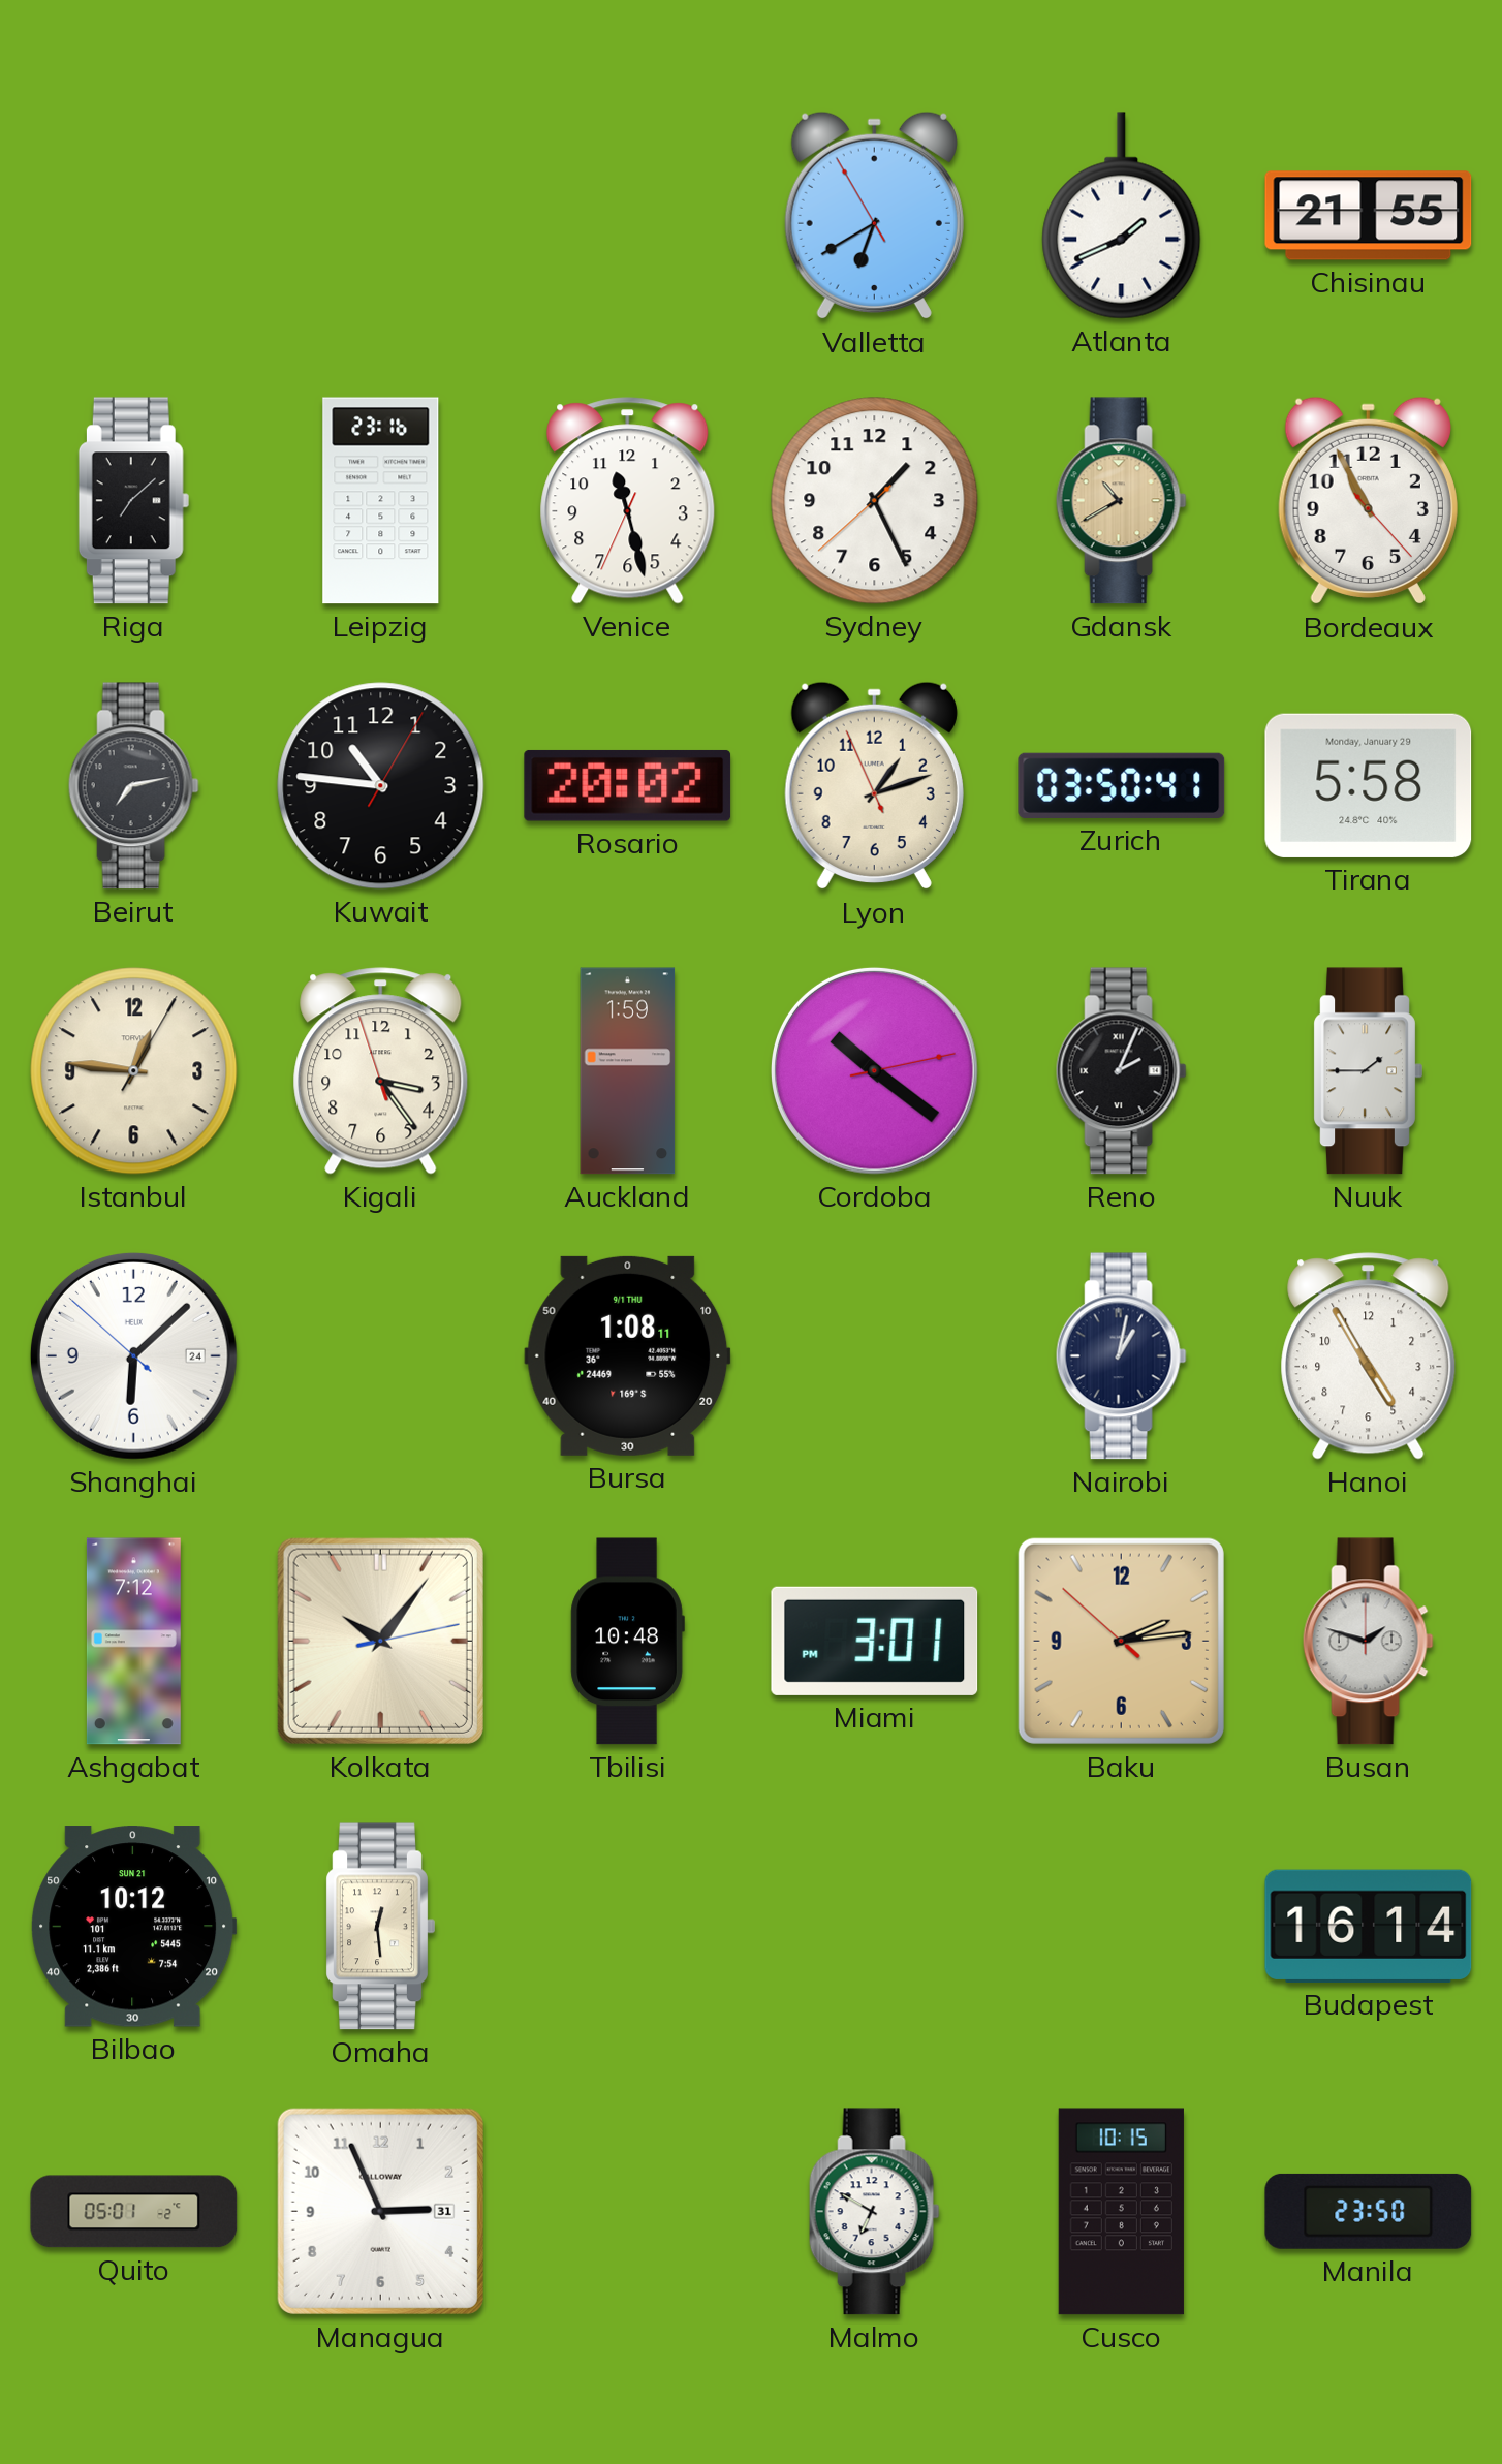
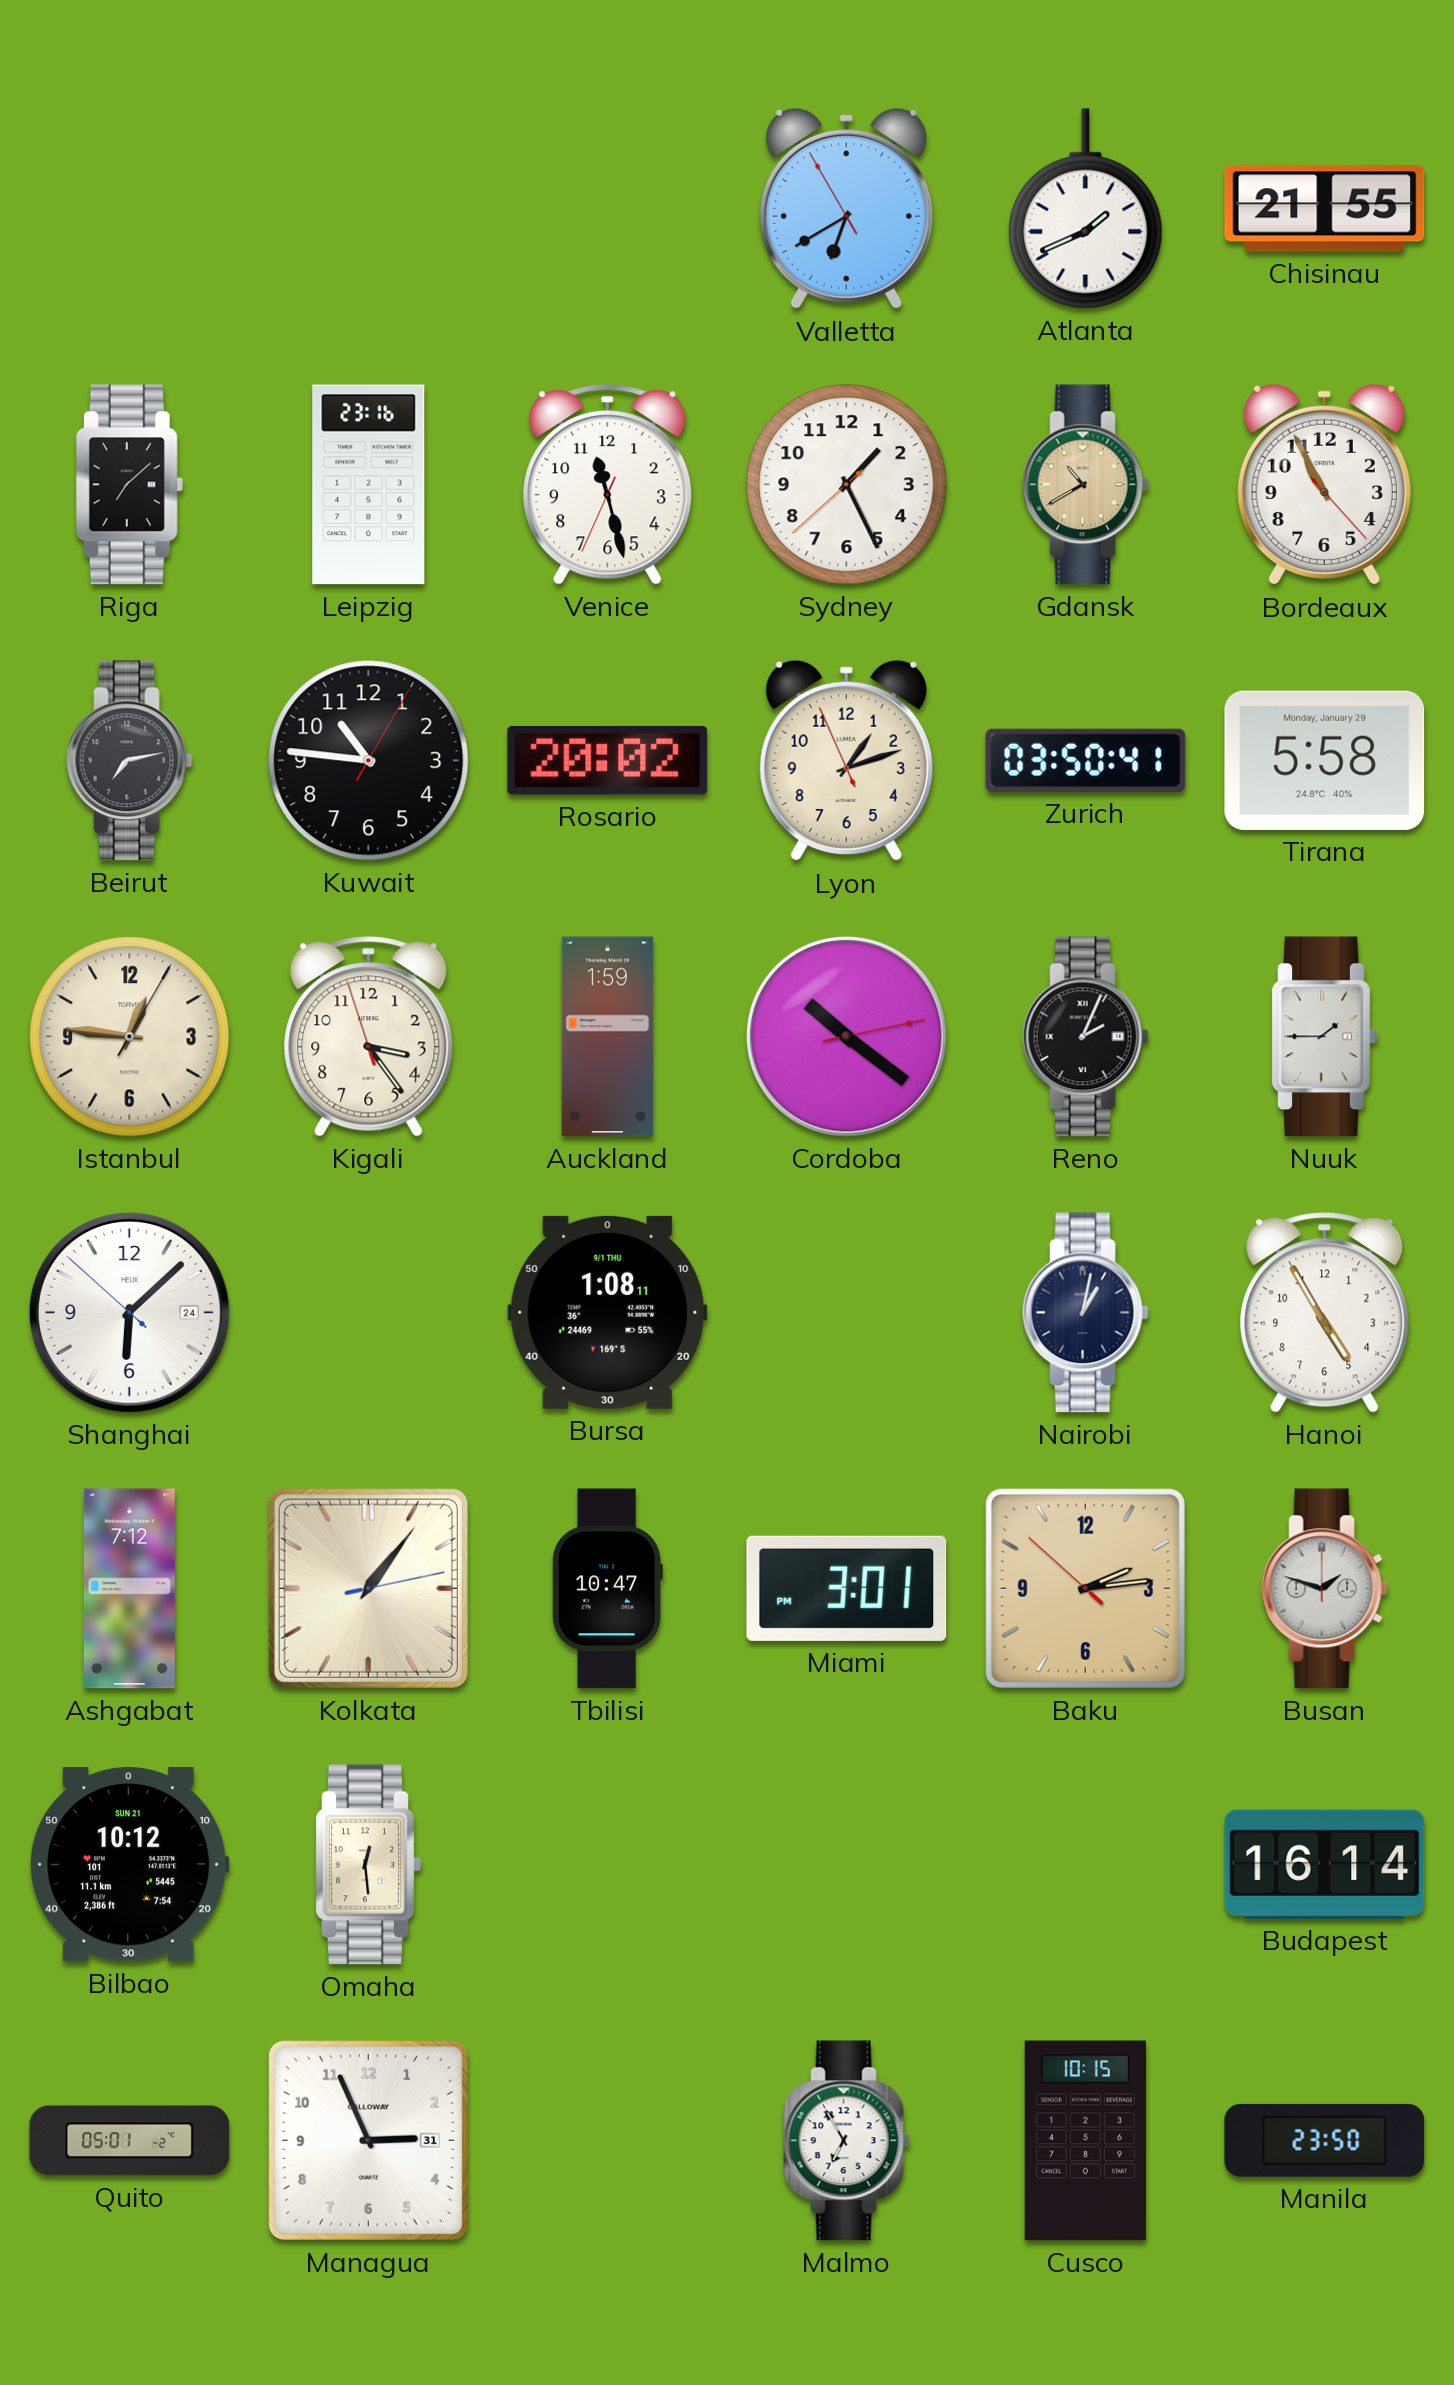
Kolkata: 10:06 -> 1:06
Tbilisi: 10:48 -> 10:47
Malmo: 6:50 -> 6:55
